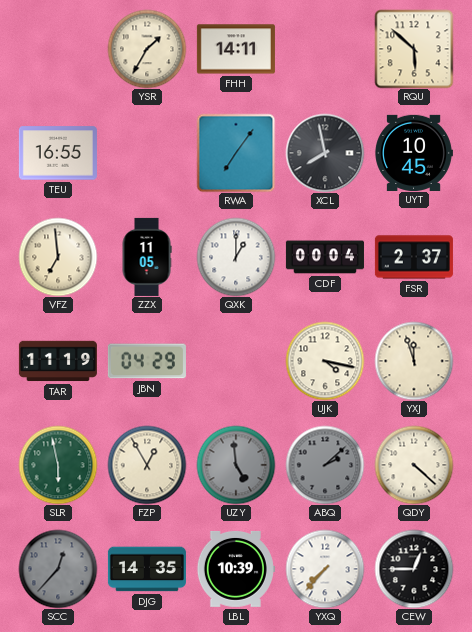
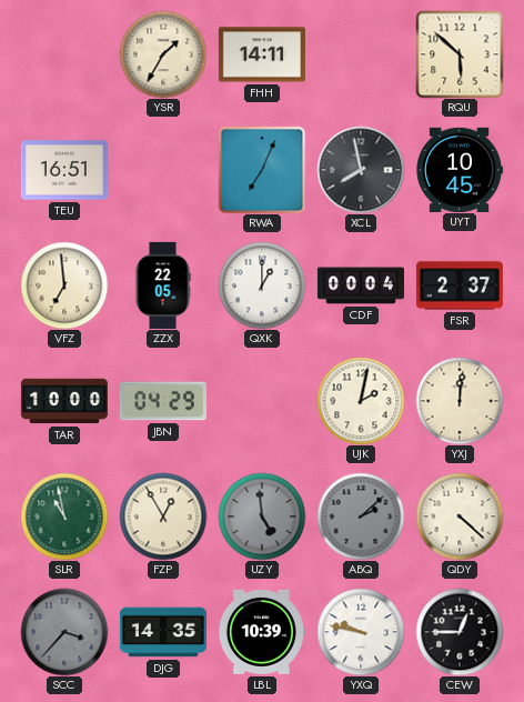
TEU: 16:55 -> 16:51
RWA: 7:06 -> 7:04
ZZX: 11:05 -> 22:05
TAR: 11:19 -> 10:00
UJK: 4:17 -> 2:02
YXJ: 11:57 -> 12:01
SLR: 5:58 -> 10:58
SCC: 12:37 -> 3:37
YXQ: 7:37 -> 9:47
